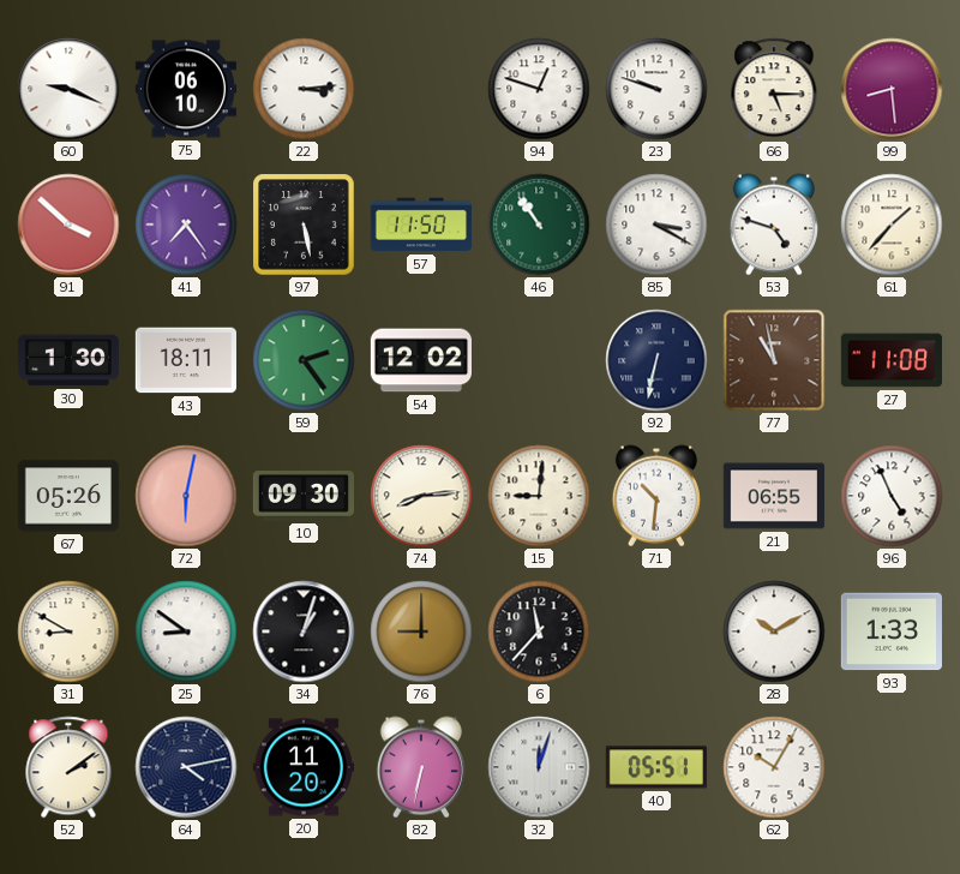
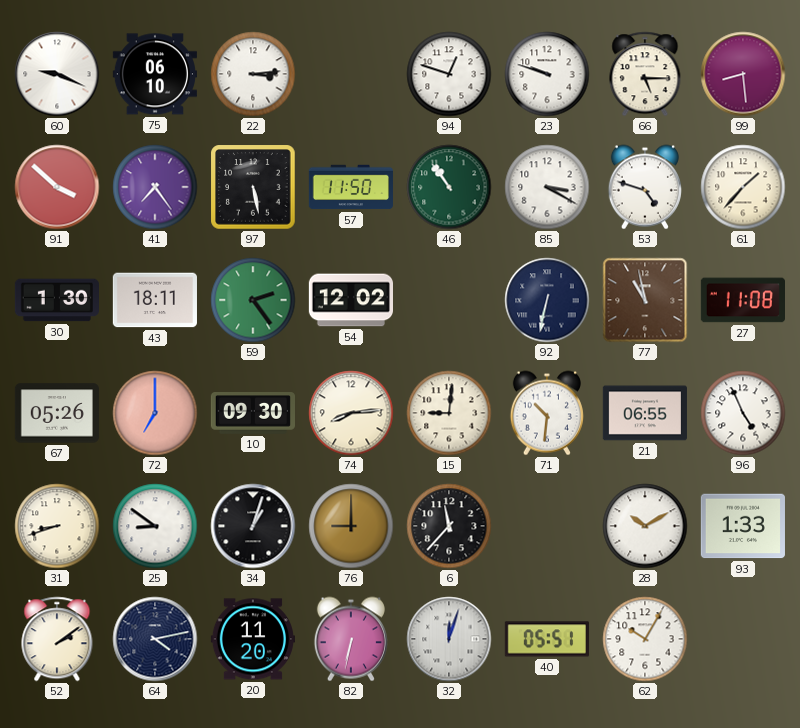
72: 6:02 -> 7:00
31: 8:50 -> 8:42
